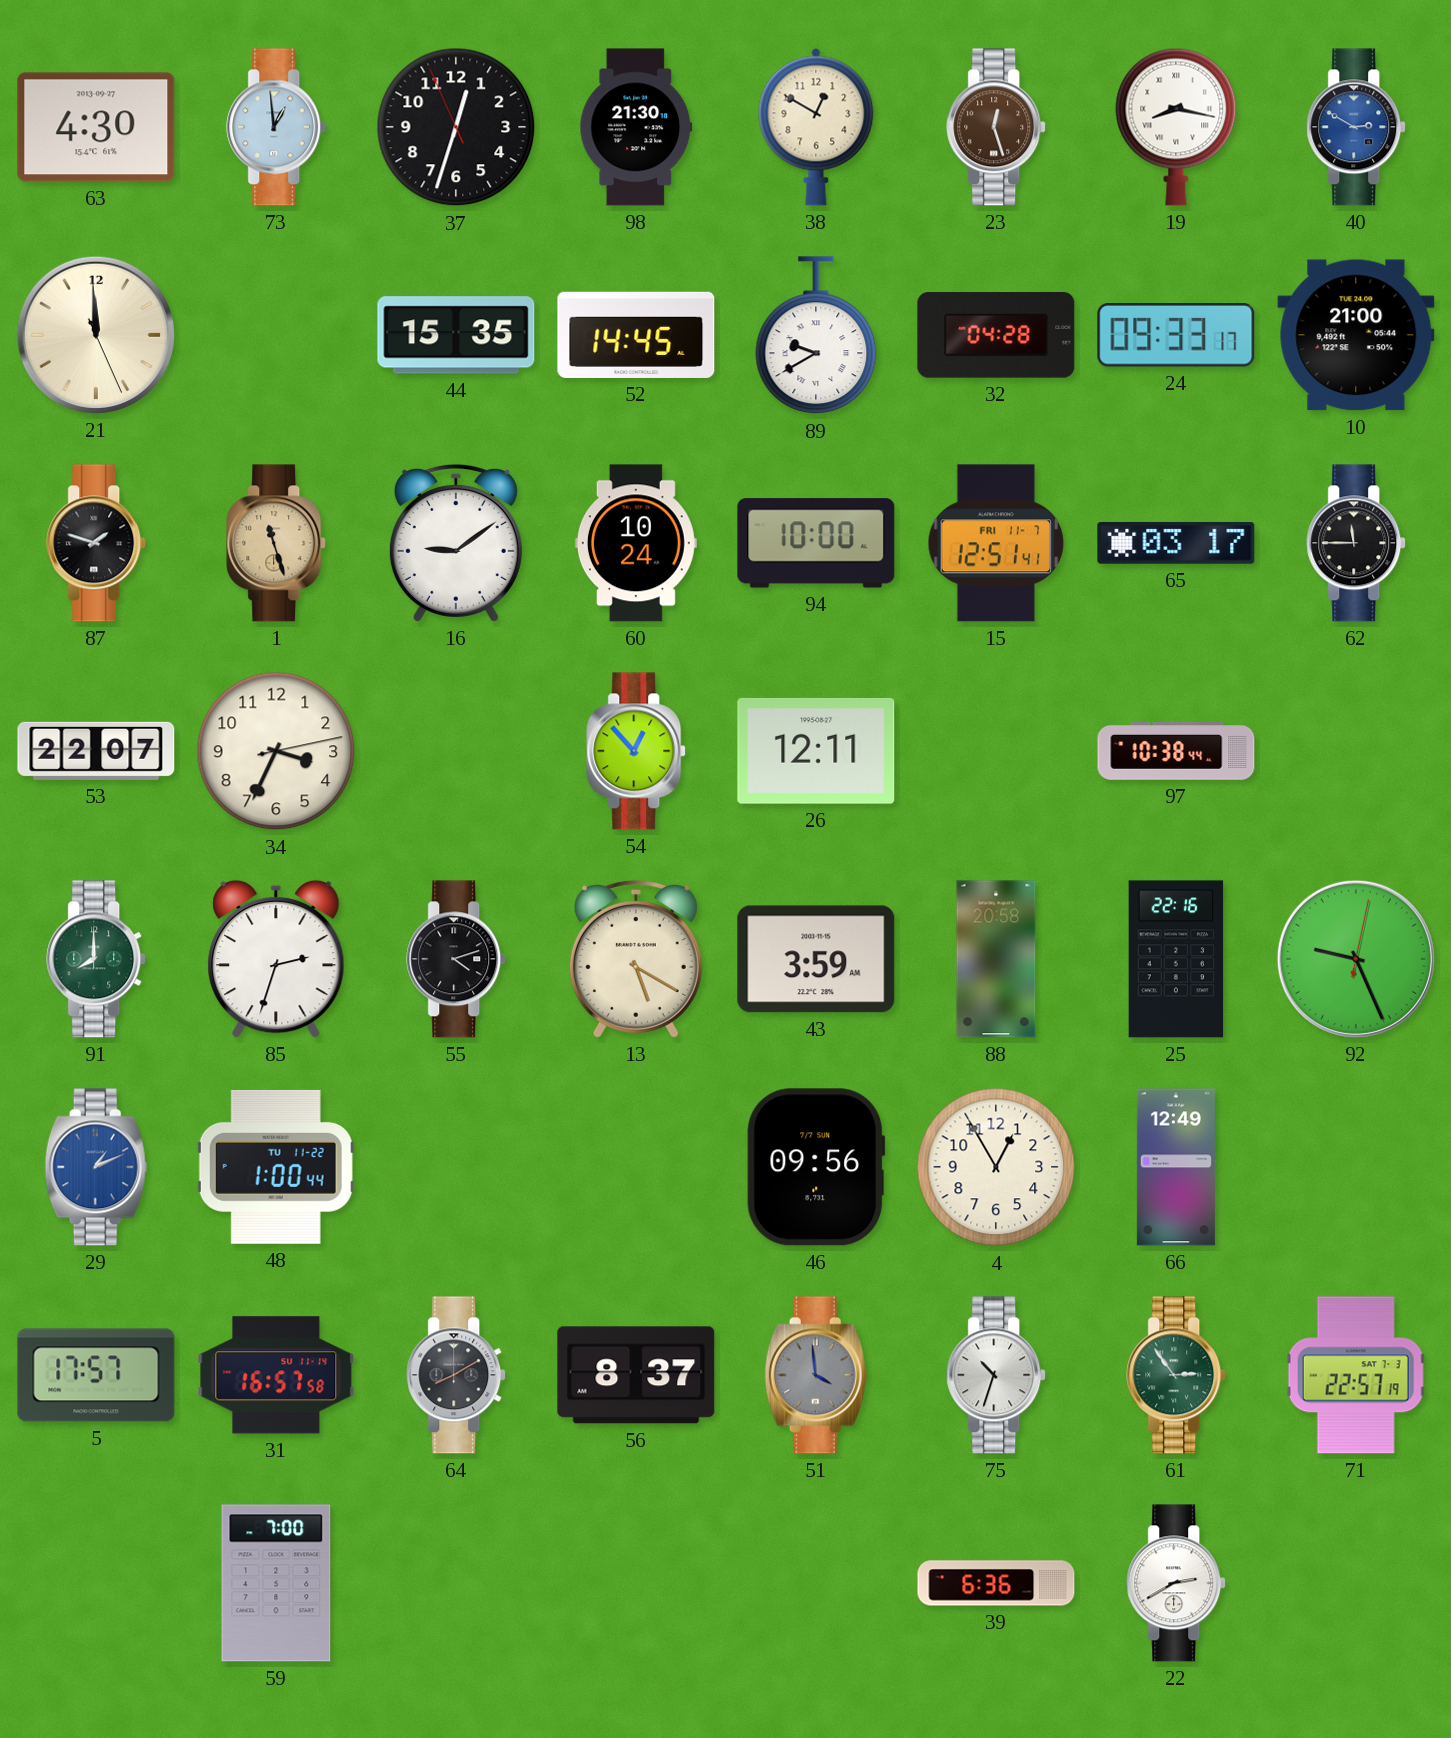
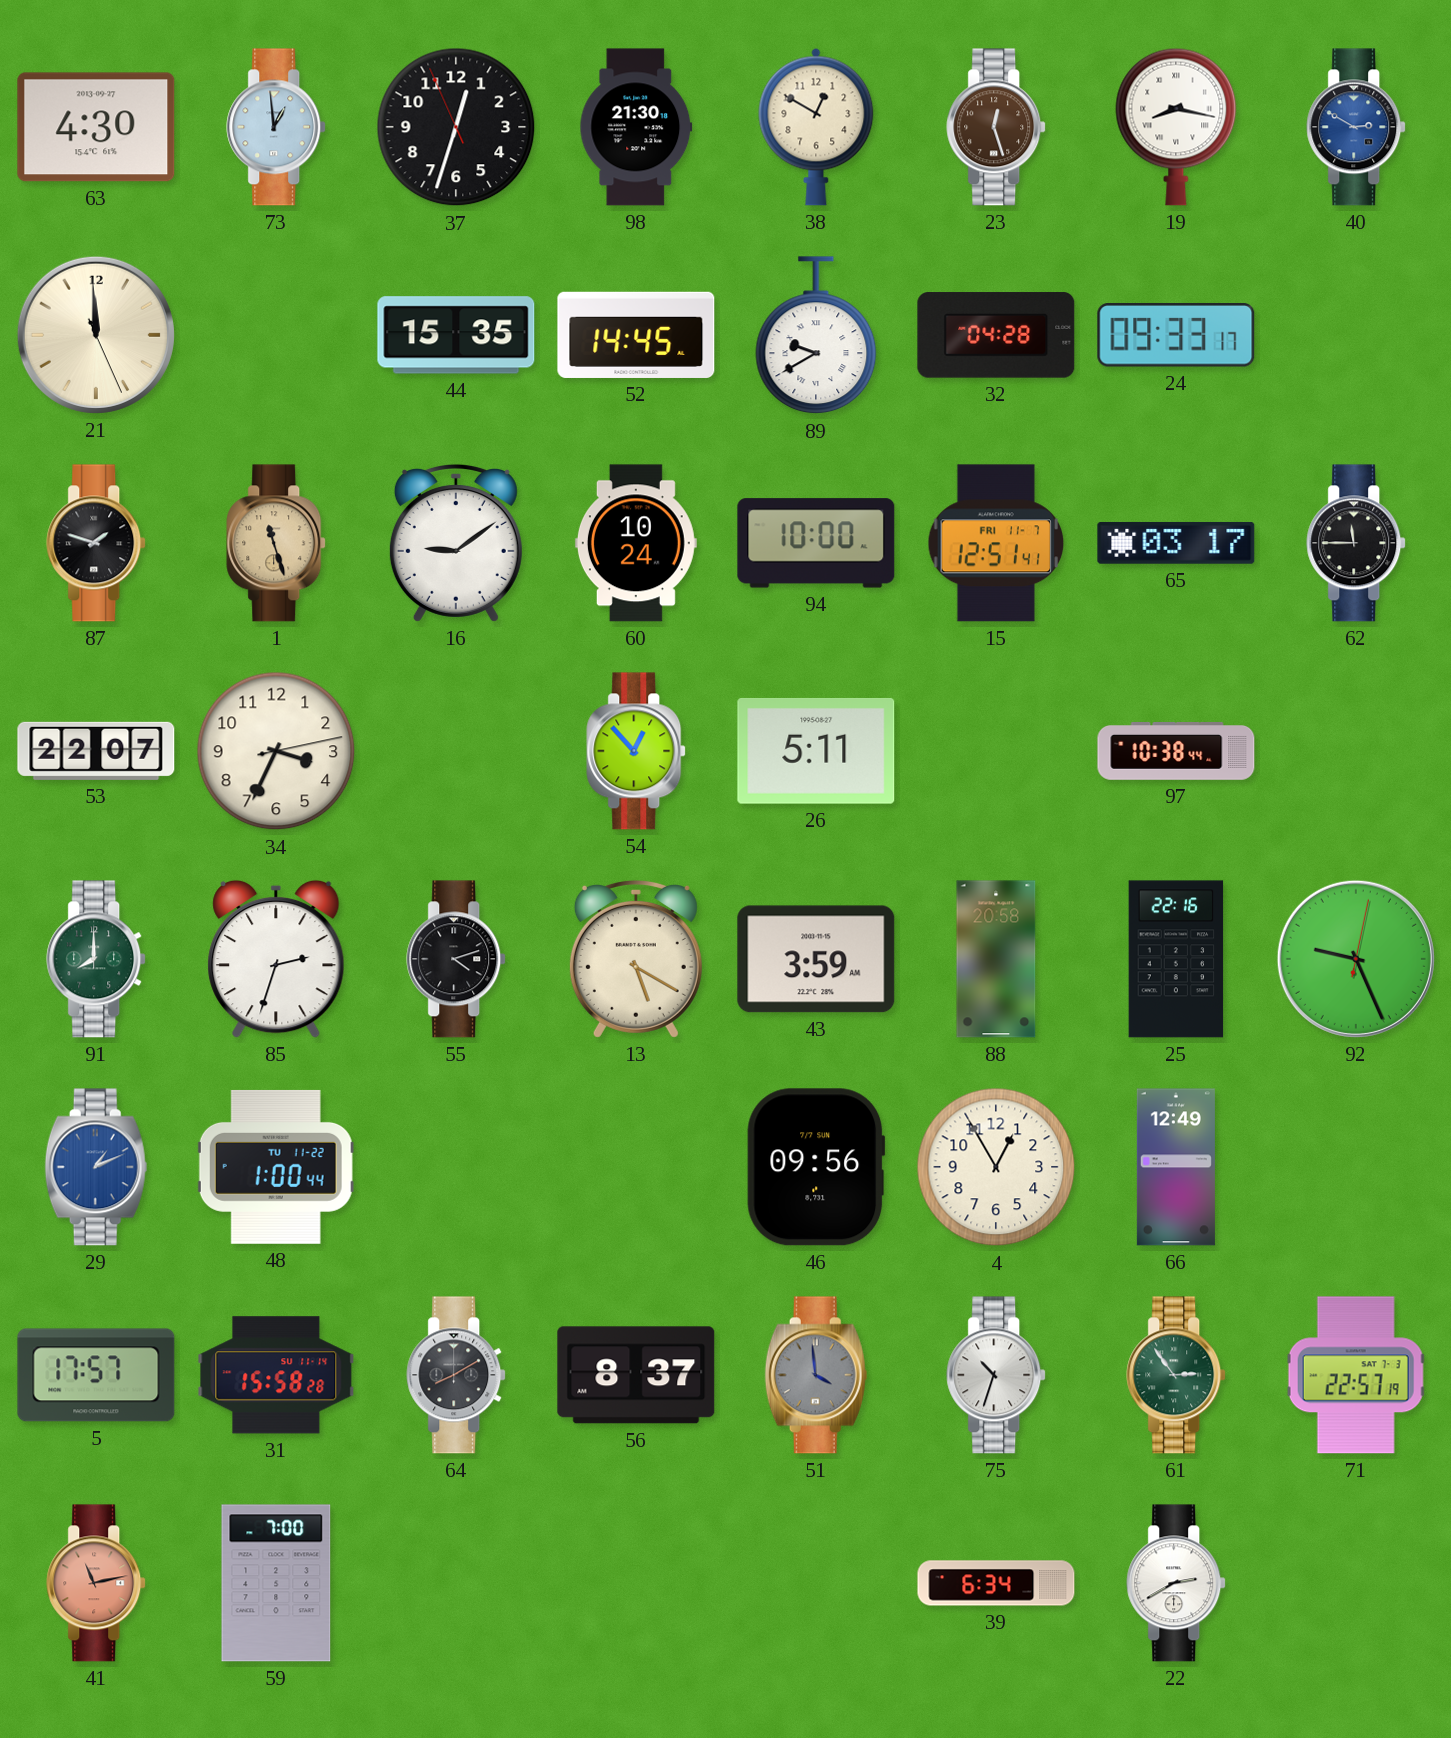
10: 21:00 -> none
26: 12:11 -> 5:11
31: 16:57 -> 15:58
41: none -> 11:13
39: 6:36 -> 6:34
